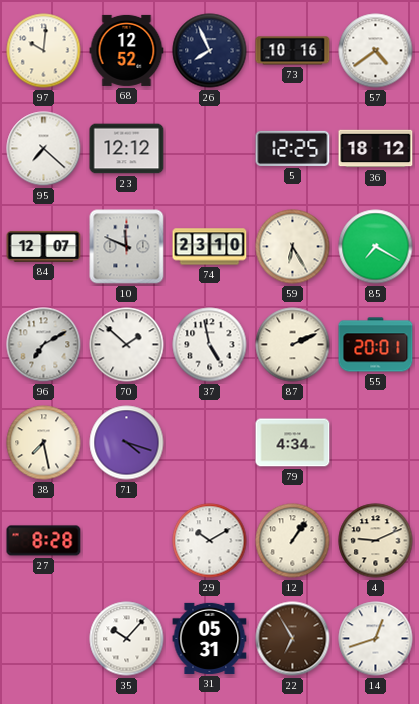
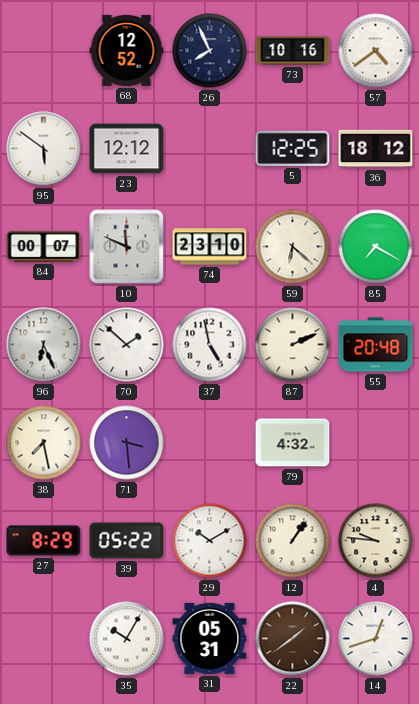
97: 10:01 -> none
95: 7:22 -> 5:51
84: 12:07 -> 00:07
59: 6:25 -> 6:22
96: 7:10 -> 6:26
55: 20:01 -> 20:48
71: 4:18 -> 3:29
79: 4:34 -> 4:32
27: 8:28 -> 8:29
39: none -> 05:22
4: 9:11 -> 9:46
35: 10:07 -> 10:05
22: 6:55 -> 1:39
